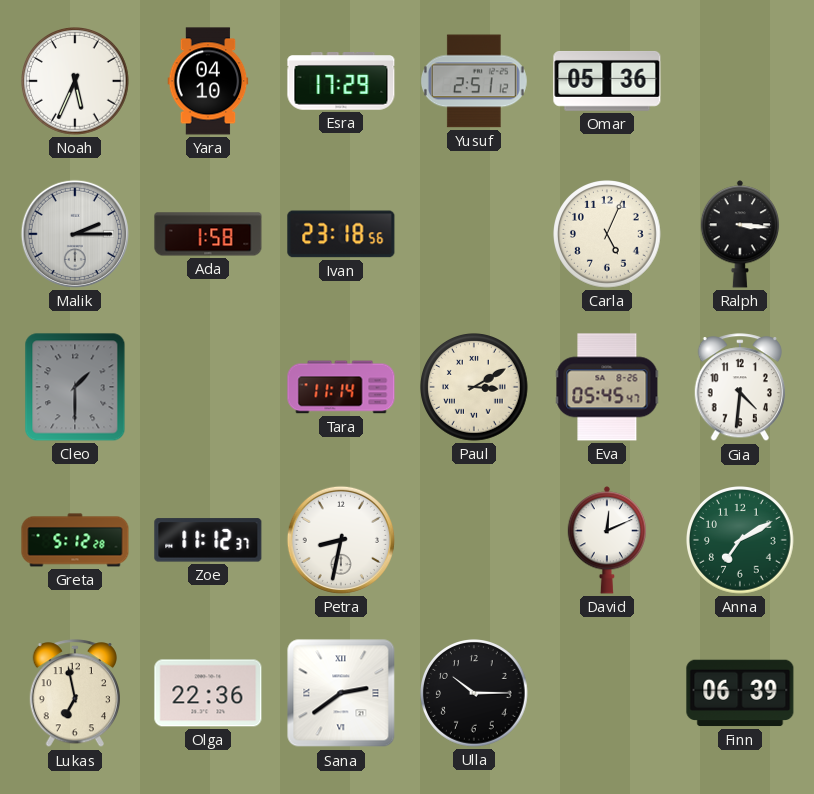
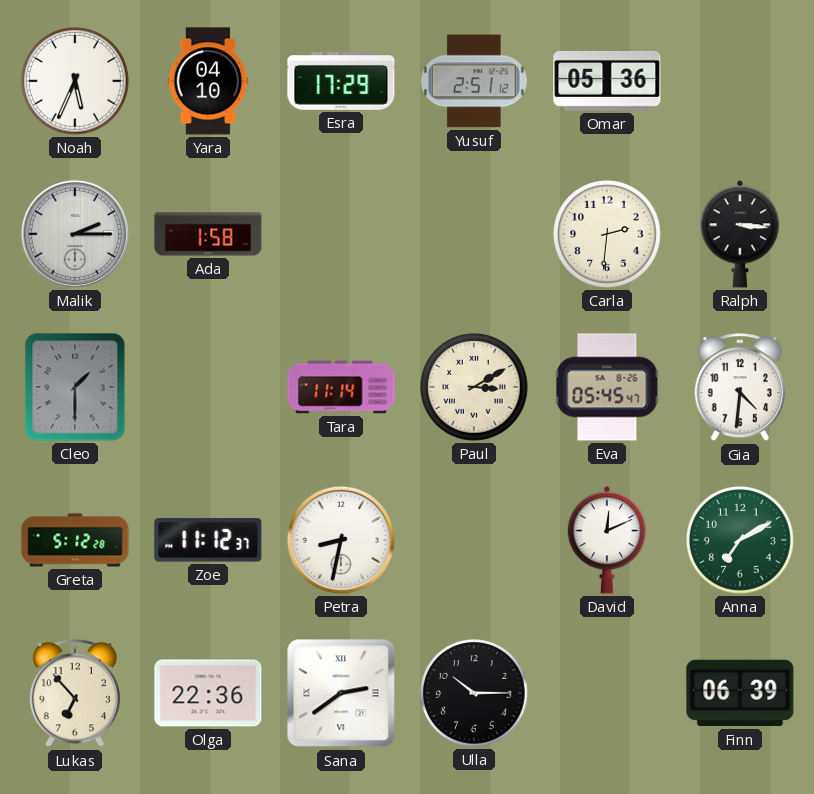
Ivan: 23:18 -> none
Carla: 5:04 -> 2:31
Lukas: 6:58 -> 6:53
